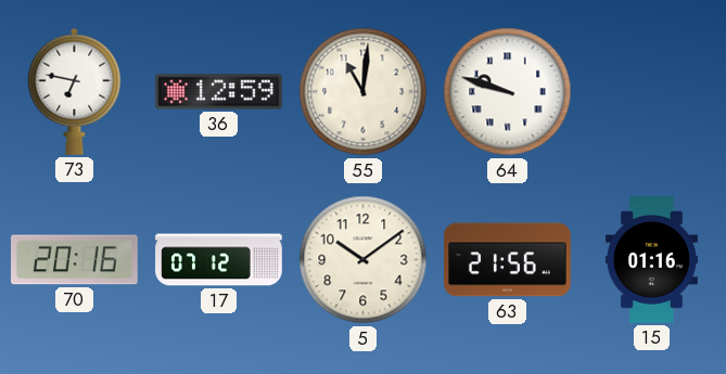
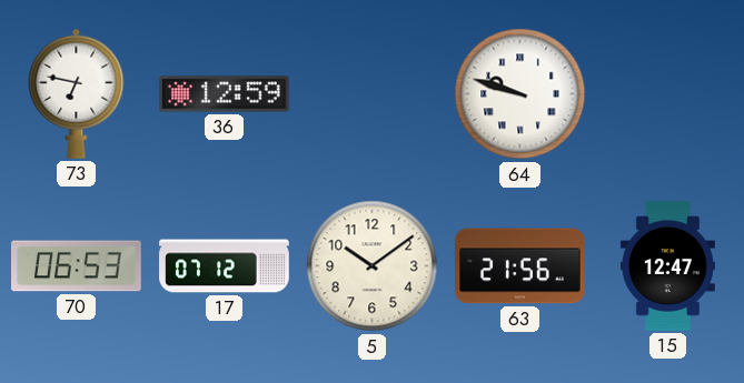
55: 11:01 -> none
70: 20:16 -> 06:53
15: 01:16 -> 12:47
